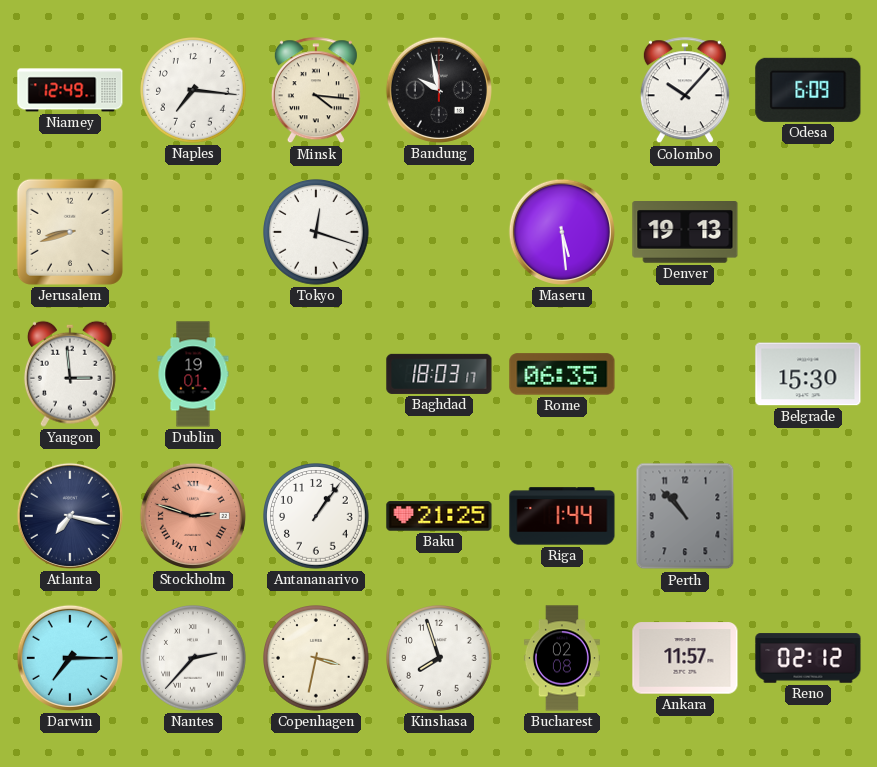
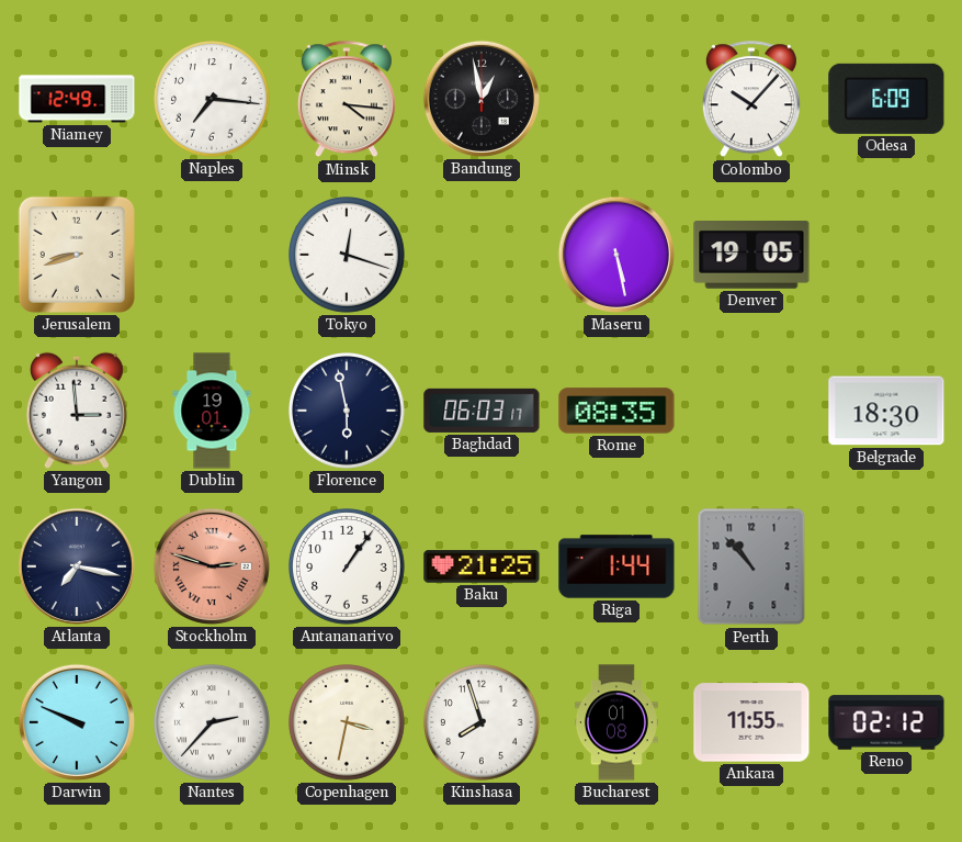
Bandung: 9:58 -> 12:58
Maseru: 5:29 -> 5:28
Denver: 19:13 -> 19:05
Florence: none -> 5:58
Baghdad: 18:03 -> 06:03
Rome: 06:35 -> 08:35
Belgrade: 15:30 -> 18:30
Darwin: 7:15 -> 9:49
Bucharest: 02:08 -> 01:08
Ankara: 11:57 -> 11:55
